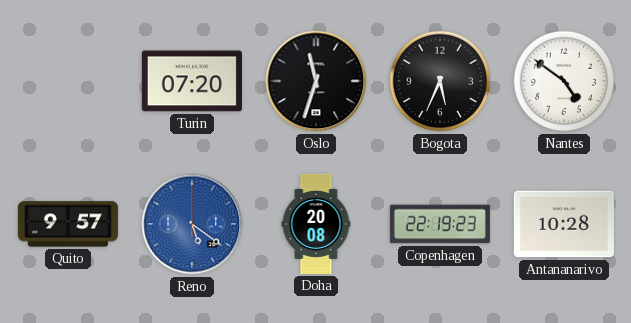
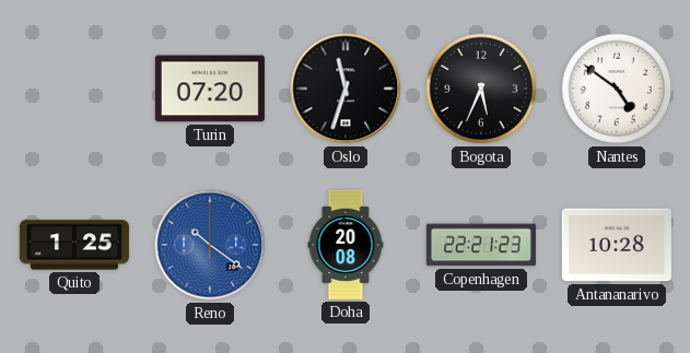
Quito: 9:57 -> 1:25
Reno: 5:21 -> 10:21
Copenhagen: 22:19 -> 22:21
